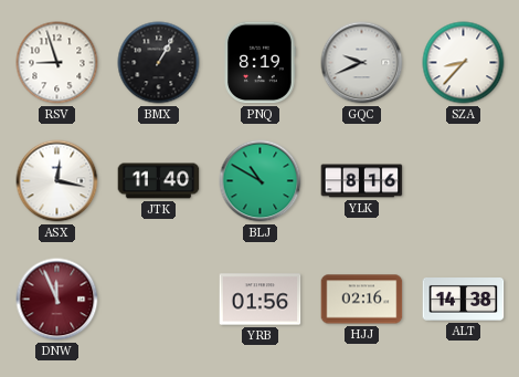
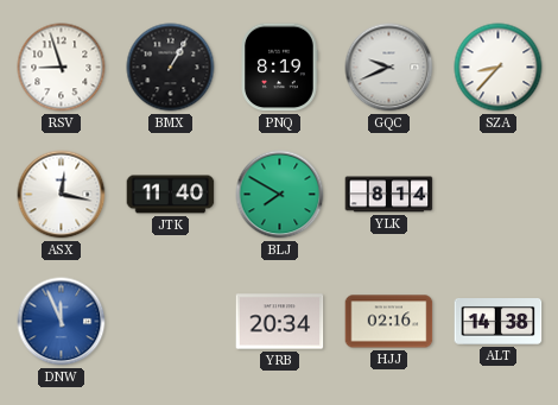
BLJ: 10:50 -> 7:50
YLK: 8:16 -> 8:14
DNW dial: burgundy -> blue
YRB: 01:56 -> 20:34
